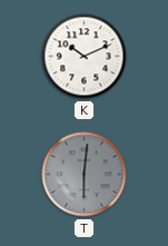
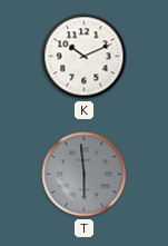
T: 6:01 -> 5:59
